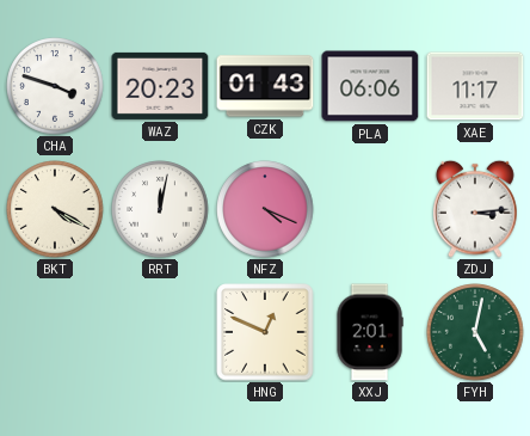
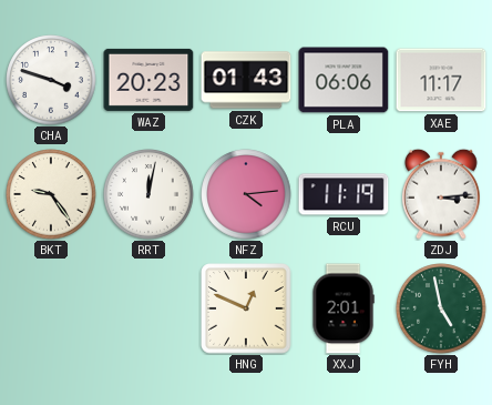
BKT: 4:20 -> 9:24
NFZ: 4:19 -> 4:14
RCU: none -> 11:19
FYH: 5:02 -> 4:58
